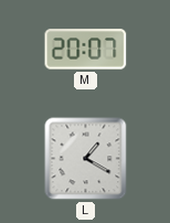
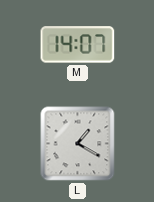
M: 20:07 -> 14:07
